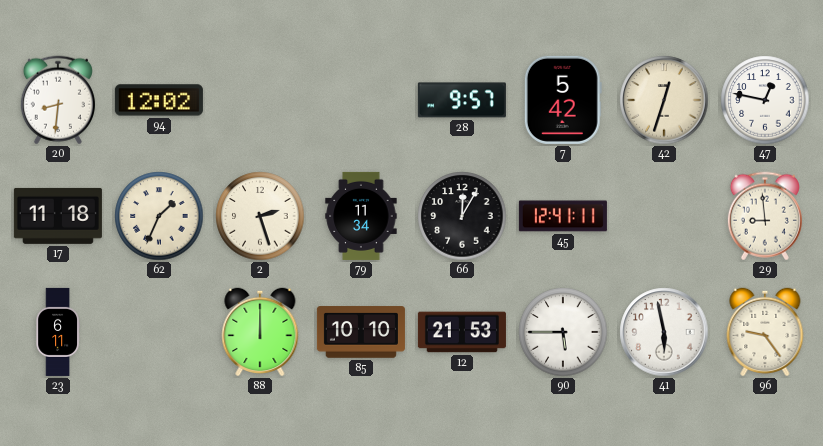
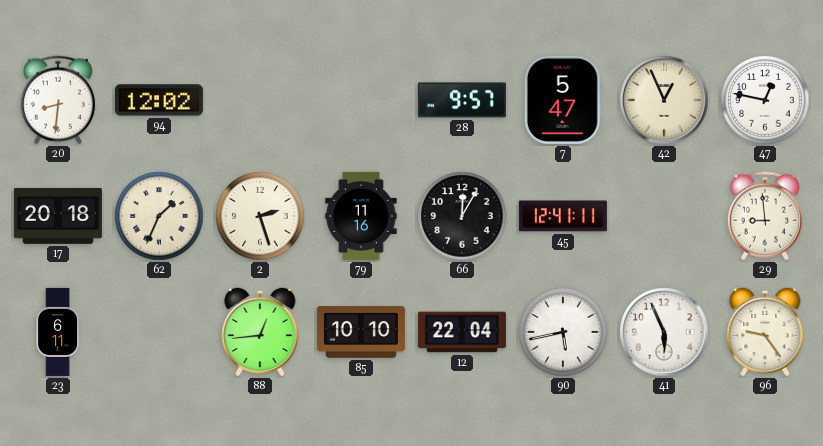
7: 5:42 -> 5:47
42: 12:33 -> 12:56
17: 11:18 -> 20:18
79: 11:34 -> 11:16
88: 12:00 -> 12:44
12: 21:53 -> 22:04
90: 5:45 -> 5:43
41: 5:58 -> 5:56
